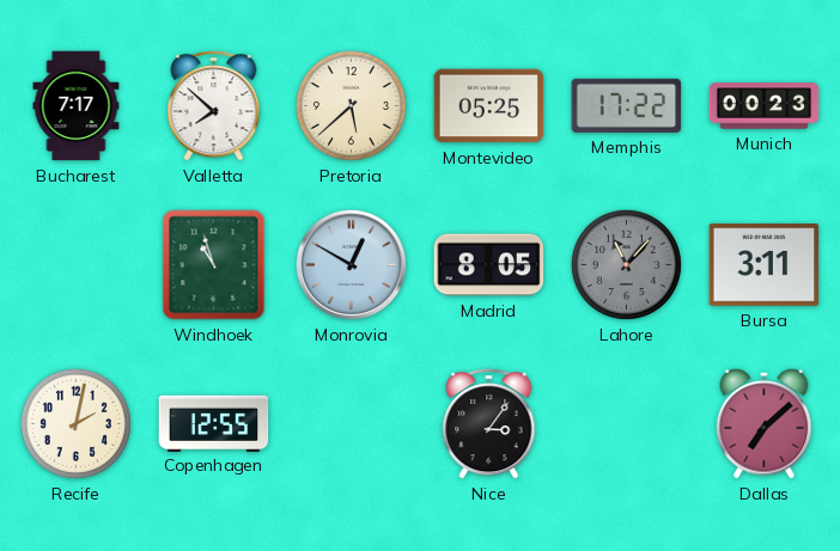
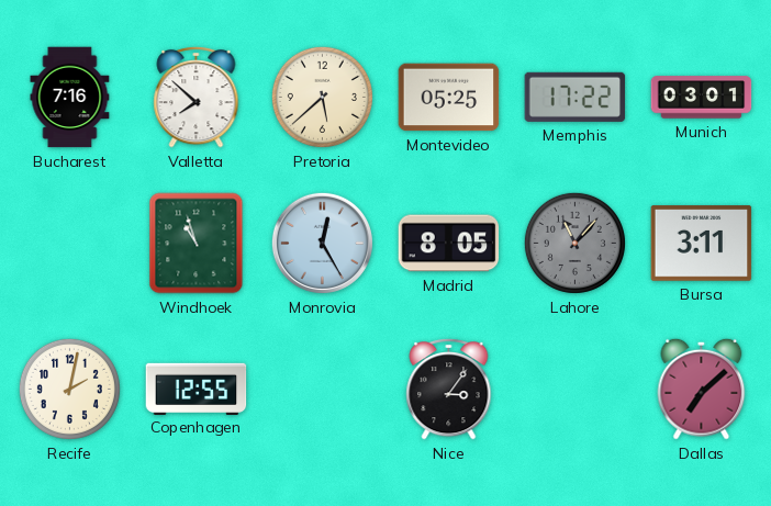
Bucharest: 7:17 -> 7:16
Munich: 00:23 -> 03:01
Monrovia: 12:50 -> 12:25
